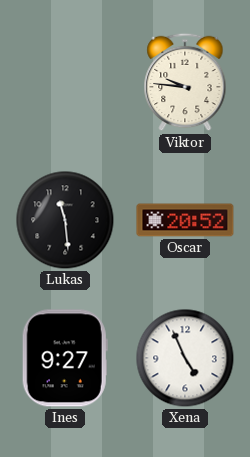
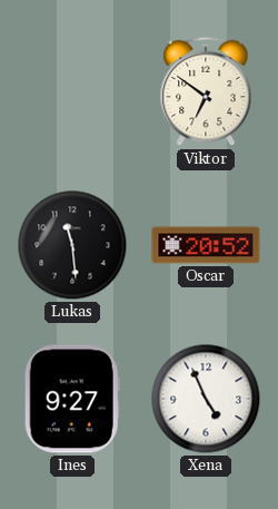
Viktor: 9:46 -> 6:51
